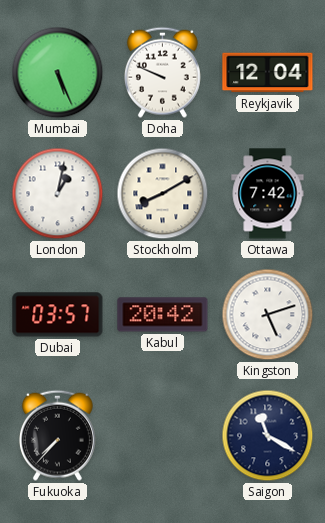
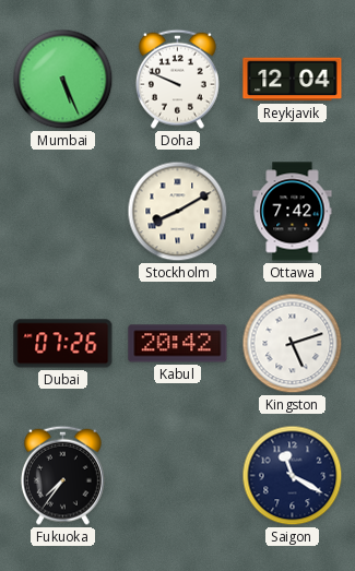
London: 1:02 -> none
Dubai: 03:57 -> 07:26
Fukuoka: 7:37 -> 7:36
